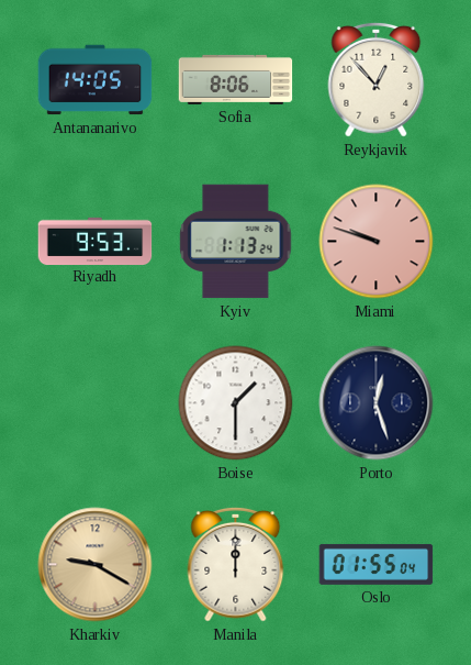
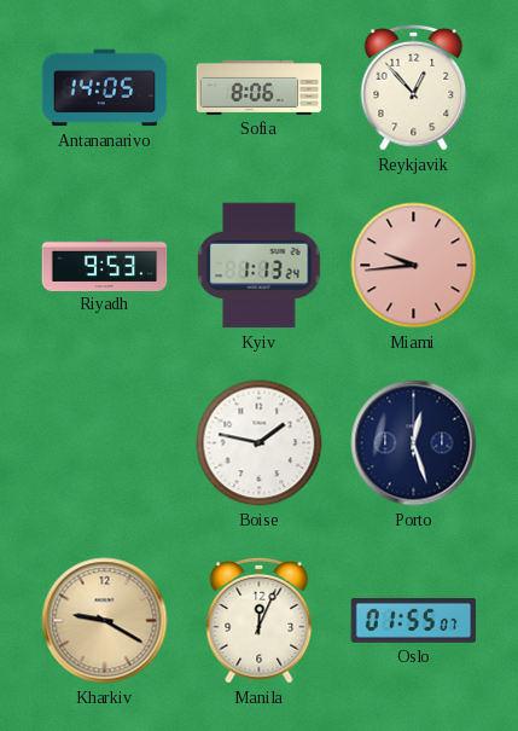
Miami: 9:48 -> 9:44
Boise: 1:30 -> 1:47
Manila: 12:00 -> 12:04
Oslo: 01:55:04 -> 01:55:07
